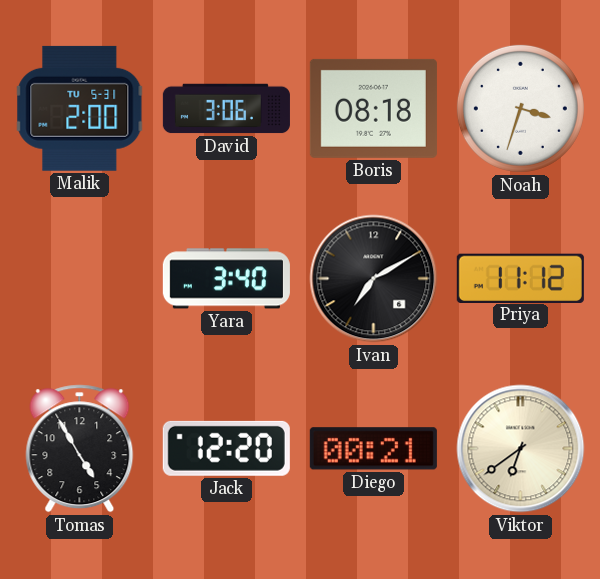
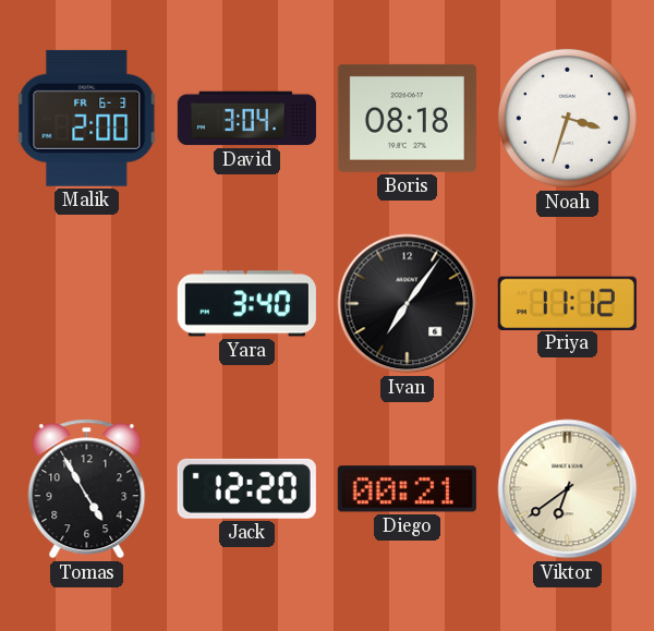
Malik date: TU 5-31 -> FR 6-3
David: 3:06 -> 3:04
Ivan: 7:10 -> 7:06
